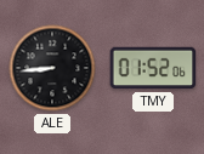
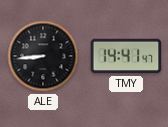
TMY: 01:52 -> 14:41
